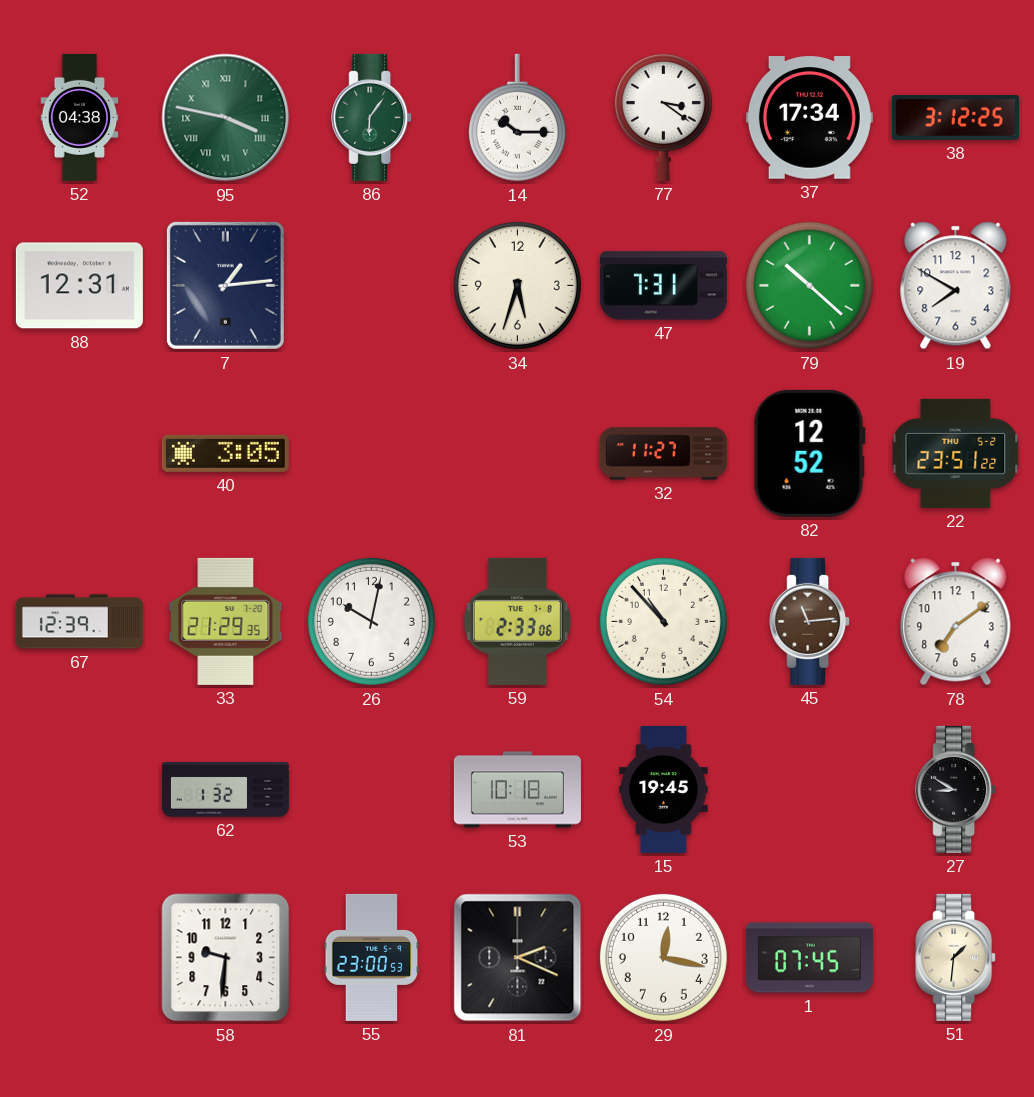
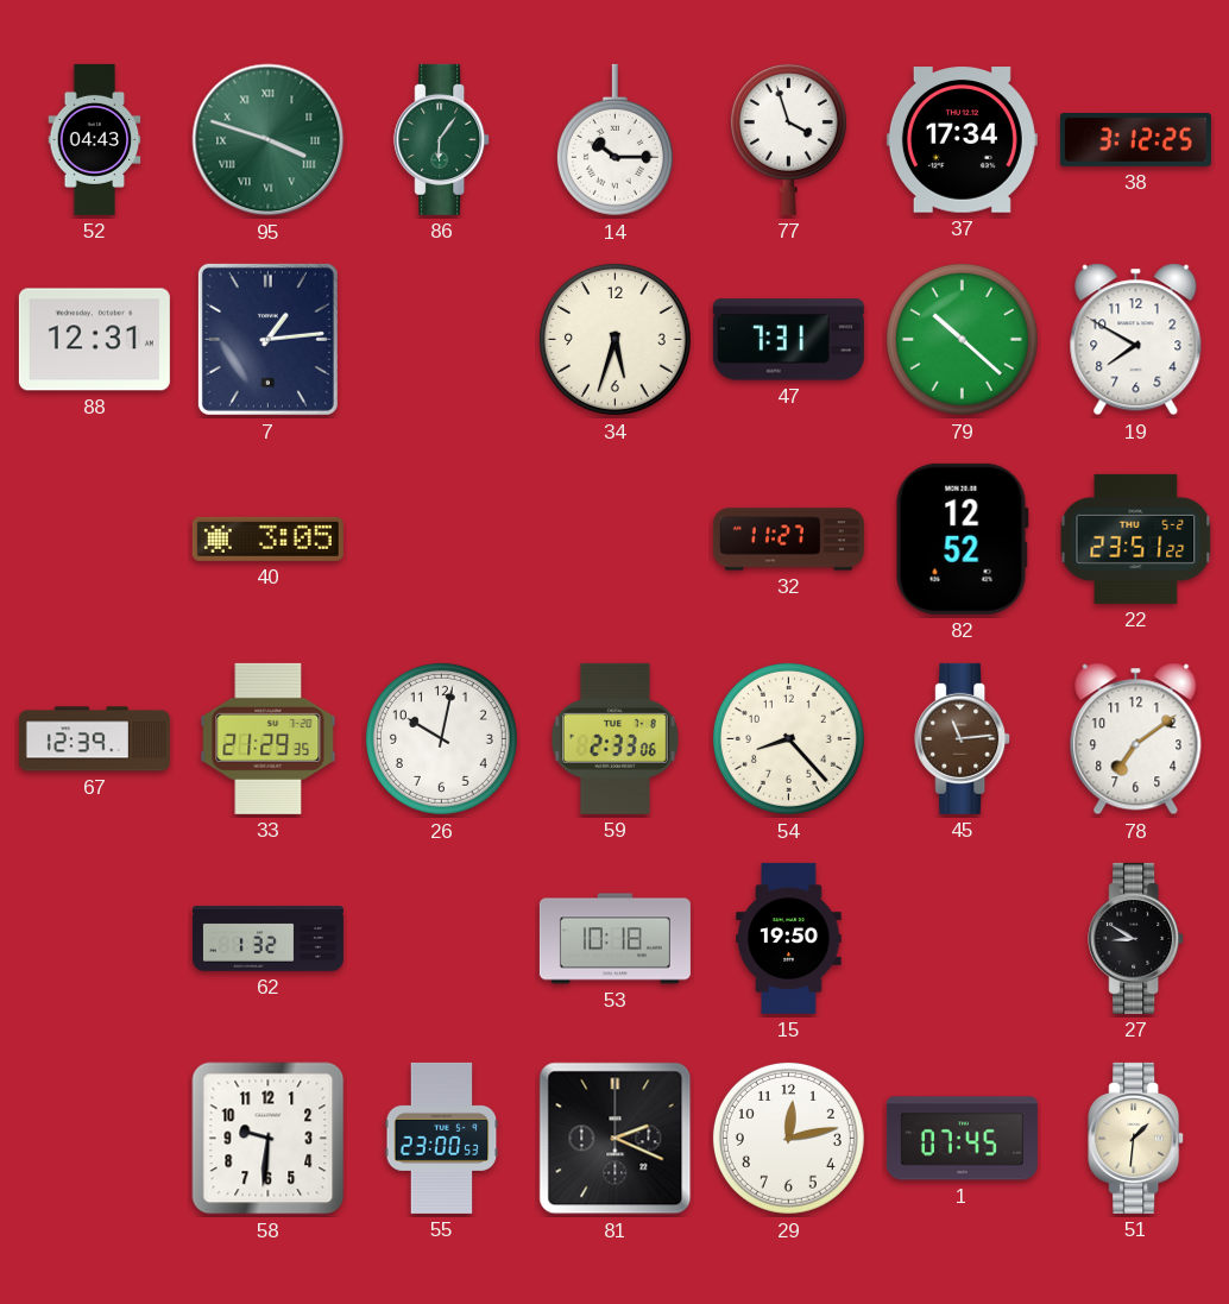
52: 04:38 -> 04:43
95: 3:47 -> 3:48
77: 3:21 -> 3:57
54: 10:53 -> 8:23
15: 19:45 -> 19:50
29: 12:17 -> 12:13
